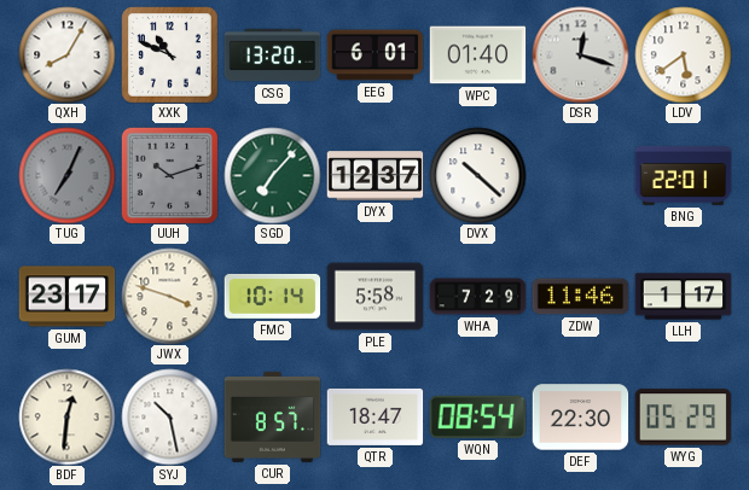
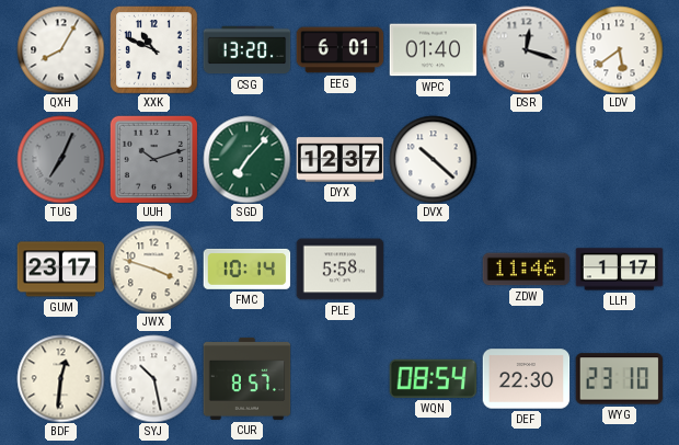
BNG: 22:01 -> none
WHA: 7:29 -> none
QTR: 18:47 -> none
WYG: 05:29 -> 23:10
